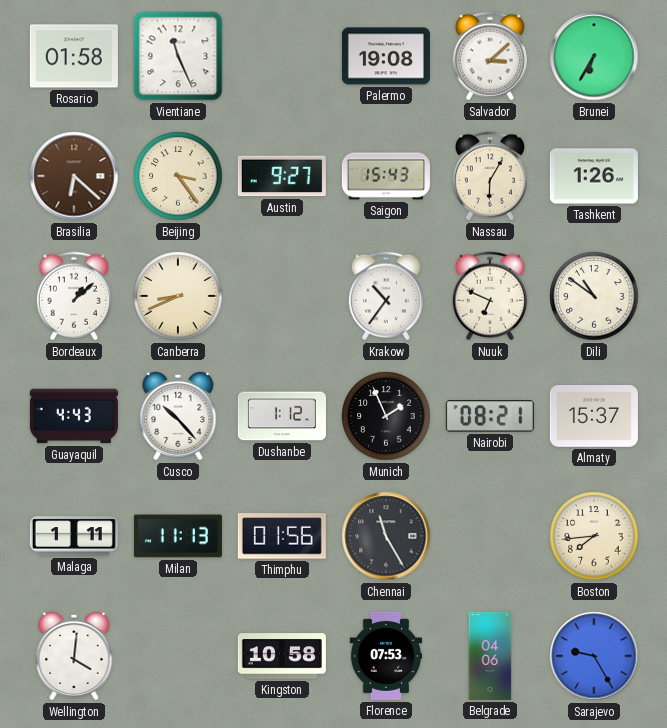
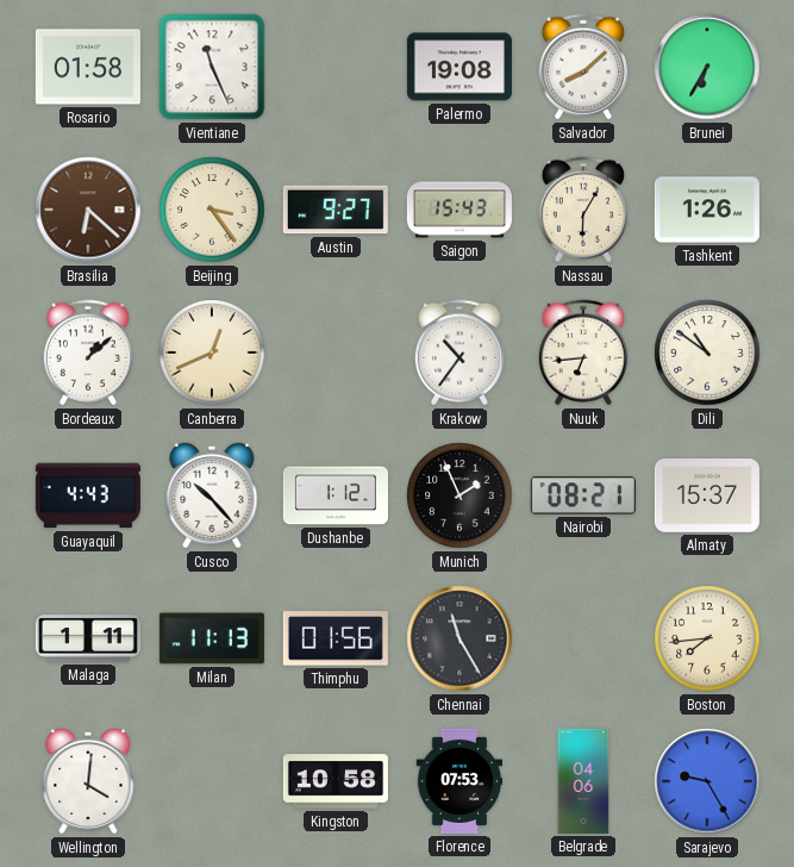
Salvador: 3:08 -> 8:08
Canberra: 8:41 -> 12:41
Nuuk: 6:49 -> 6:44
